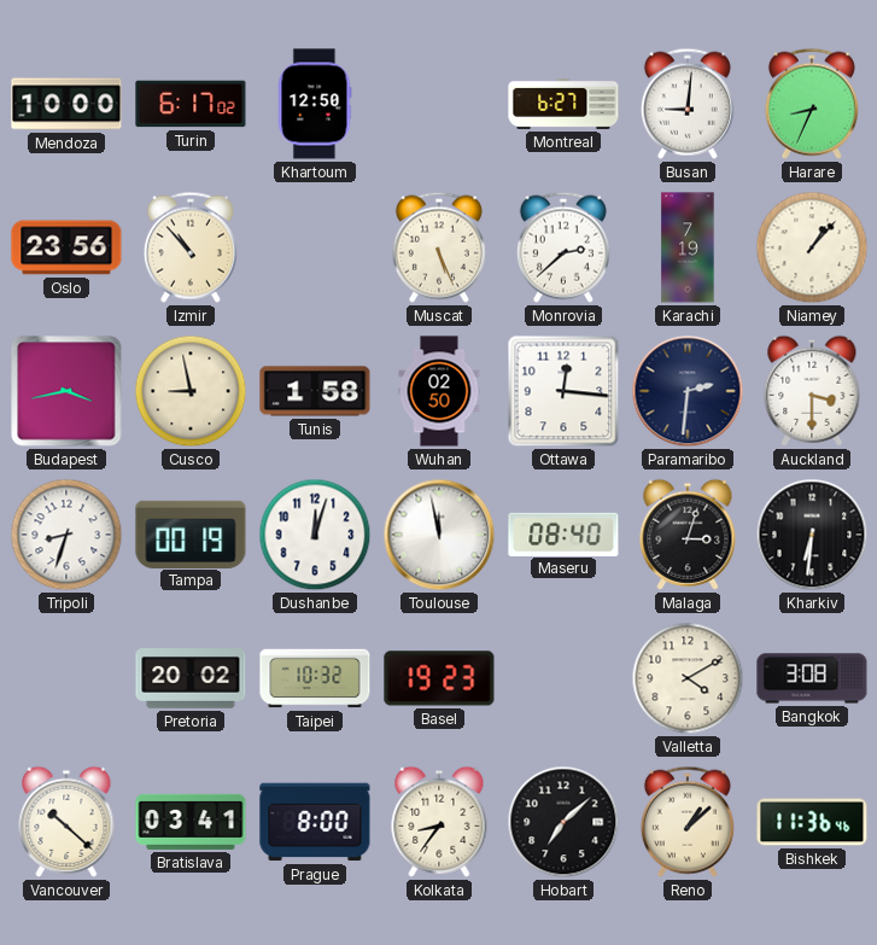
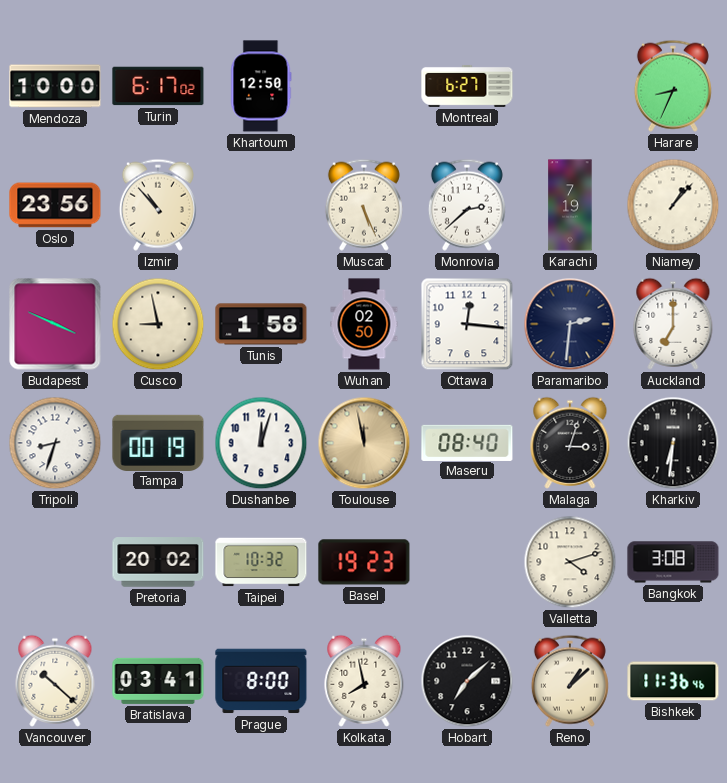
Busan: 9:01 -> none
Budapest: 3:43 -> 3:49
Auckland: 3:30 -> 7:00
Toulouse dial: white -> champagne
Valletta: 4:10 -> 4:12
Kolkata: 8:36 -> 7:58
